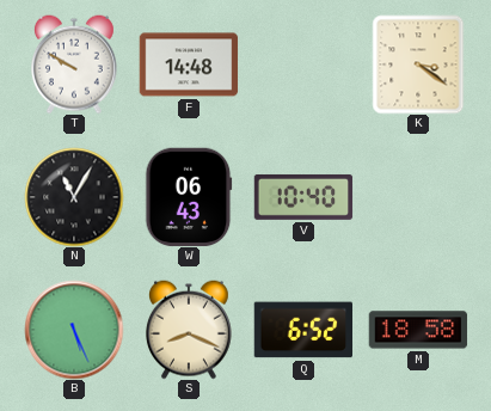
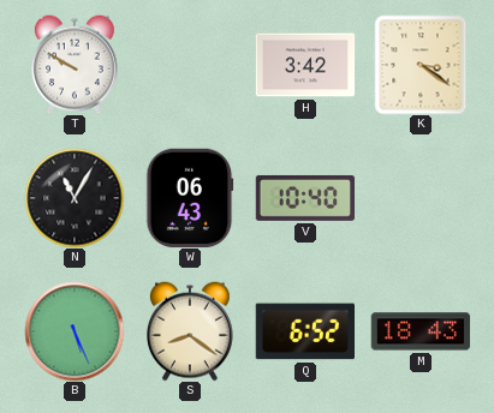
F: 14:48 -> none
H: none -> 3:42
S: 8:19 -> 8:21
M: 18:58 -> 18:43
